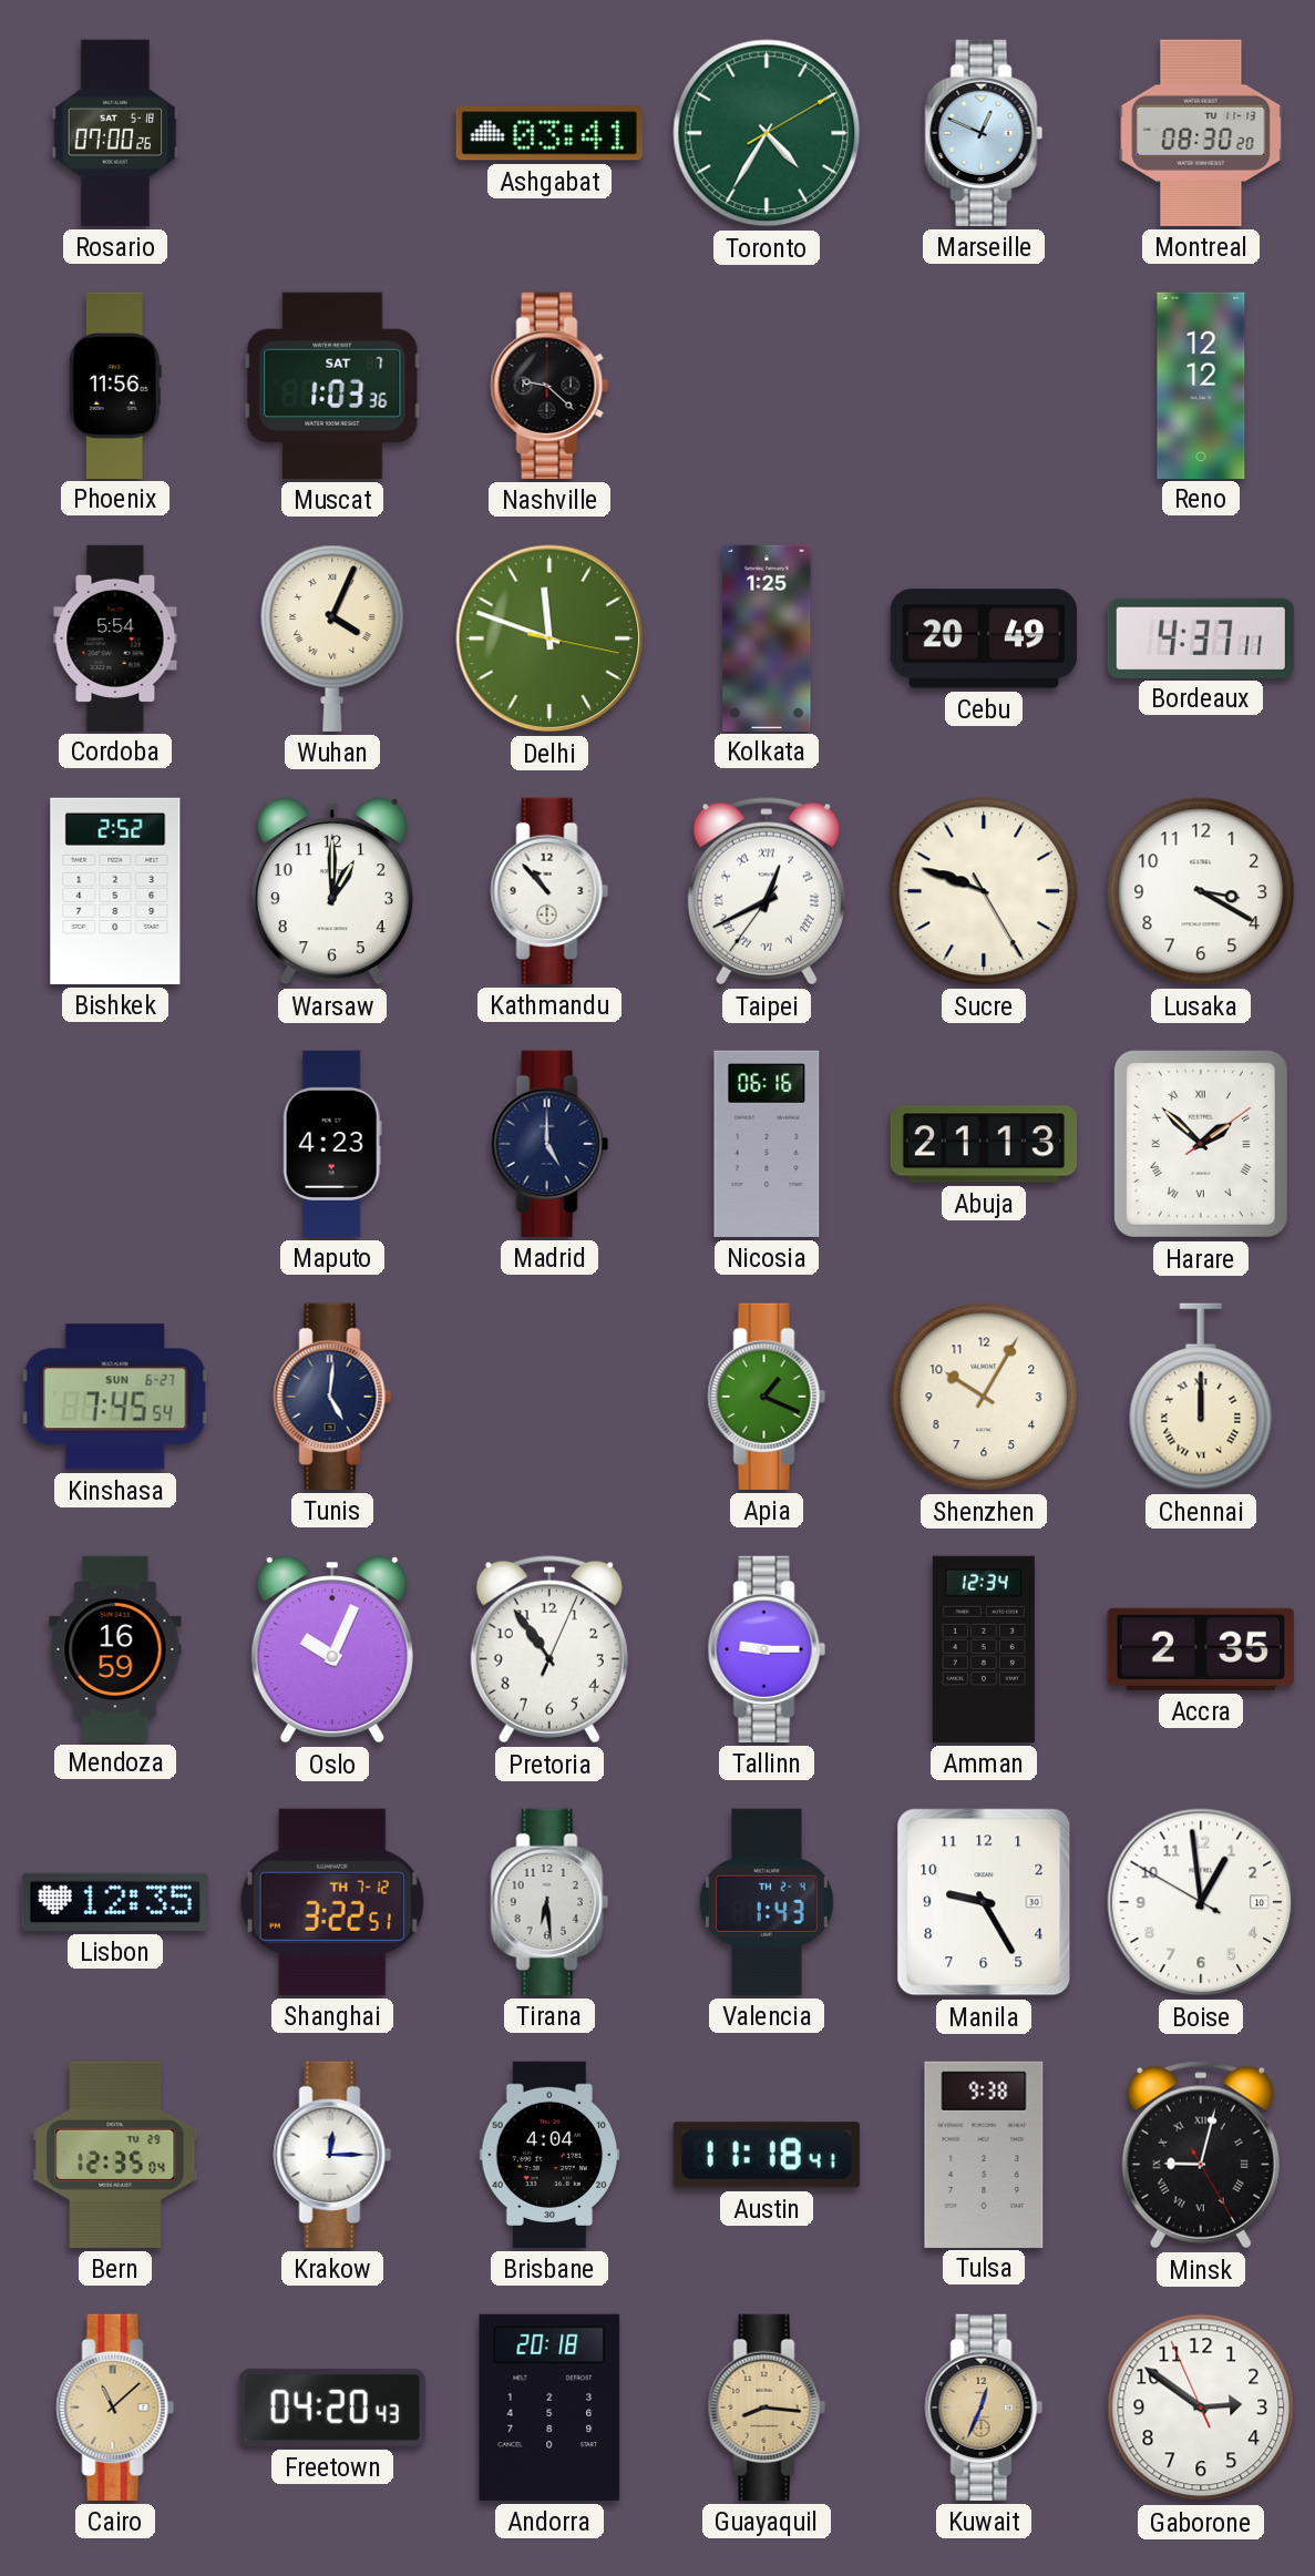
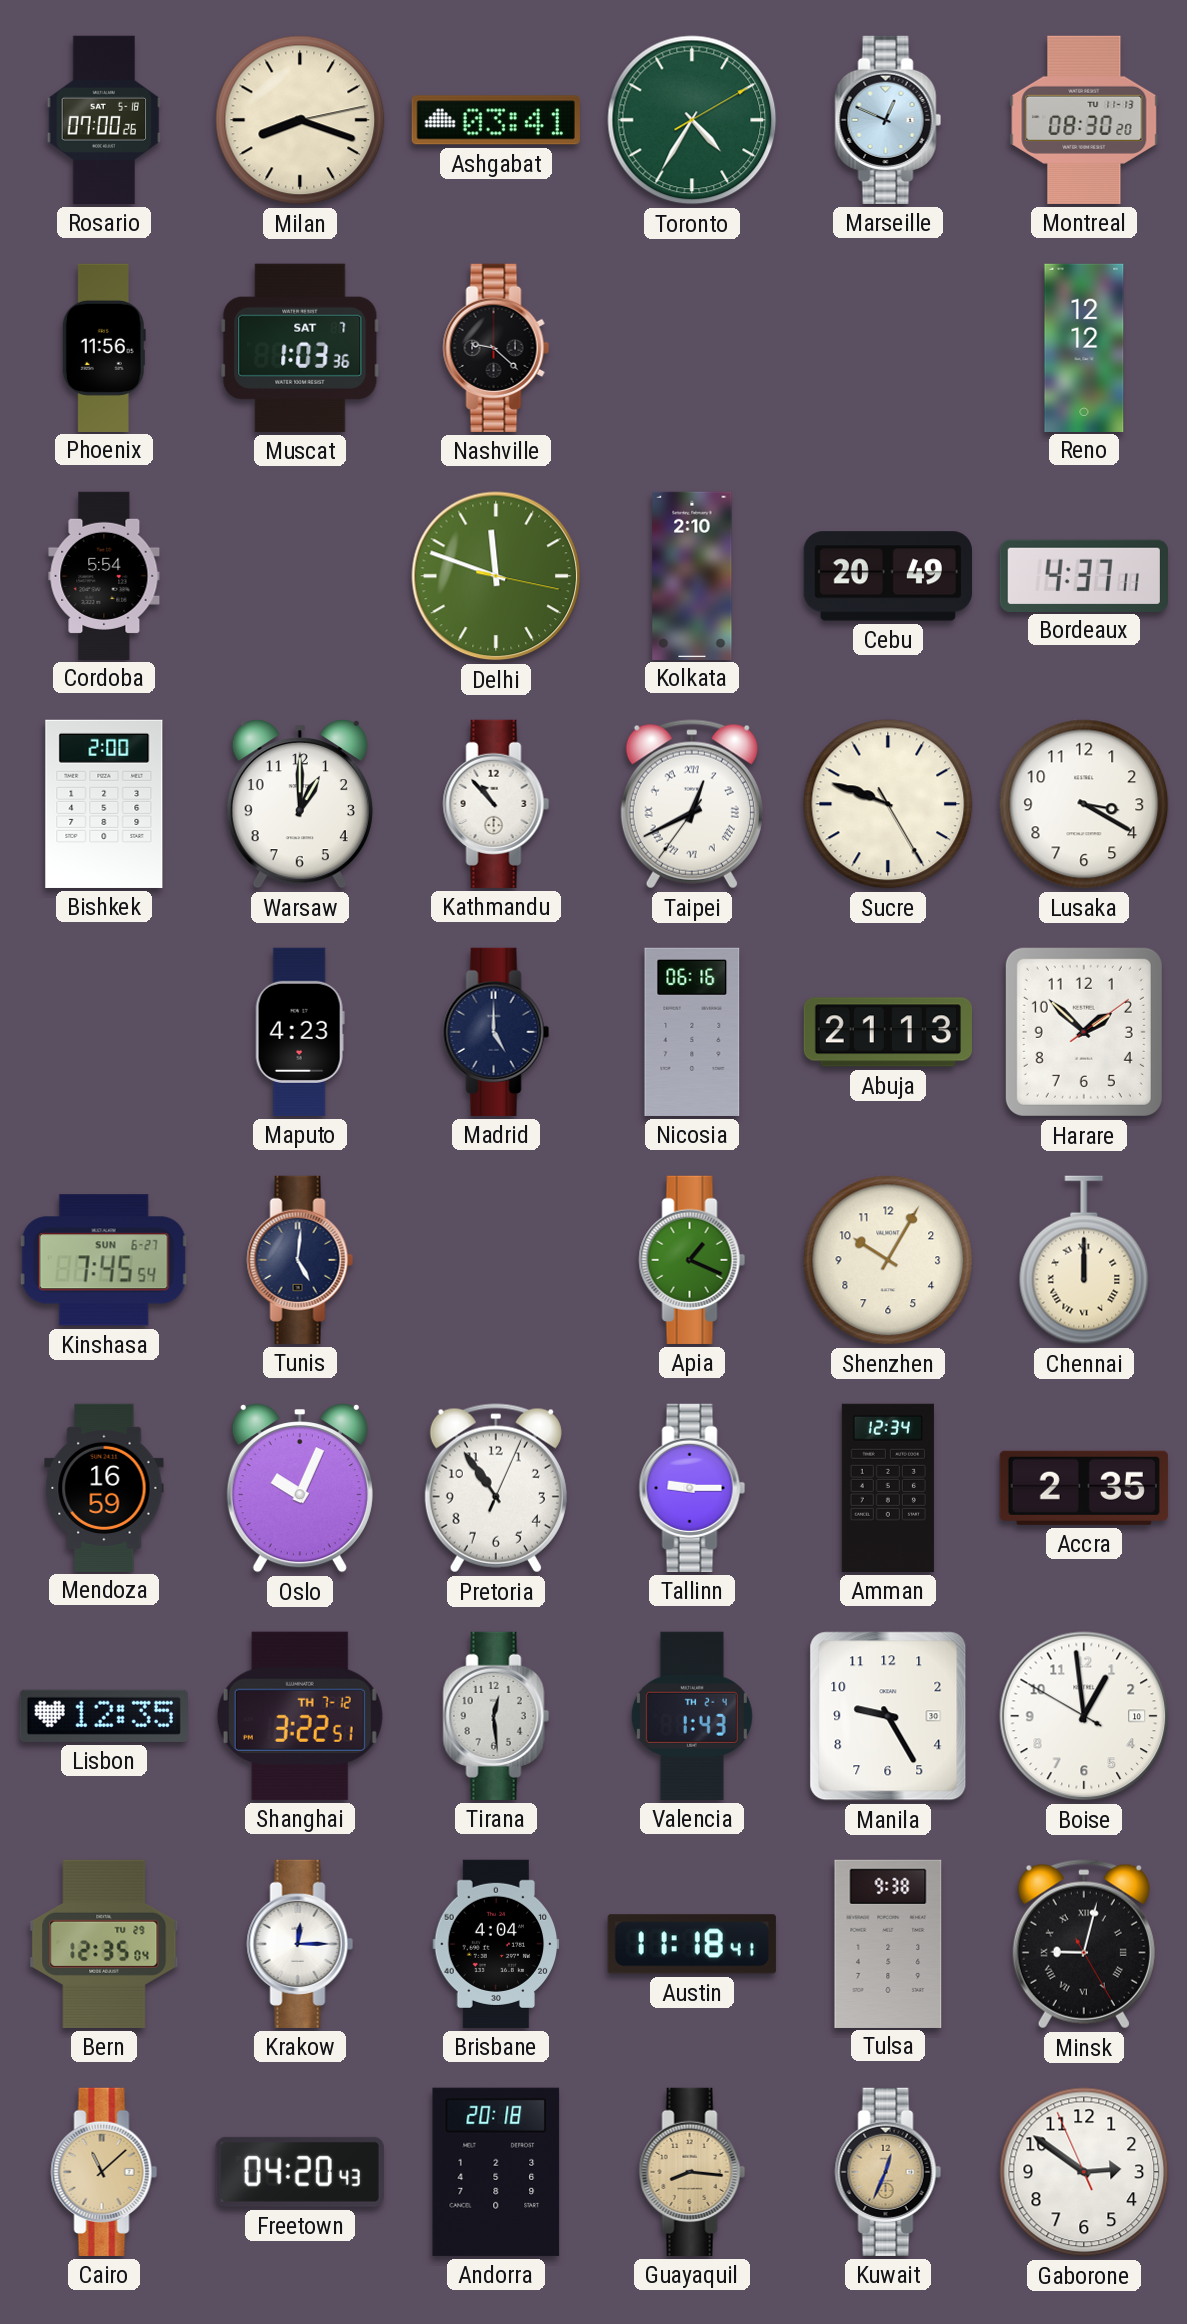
Milan: none -> 8:18
Wuhan: 4:04 -> none
Kolkata: 1:25 -> 2:10
Bishkek: 2:52 -> 2:00
Harare numerals: Roman -> Arabic
Tirana: 6:29 -> 12:29
